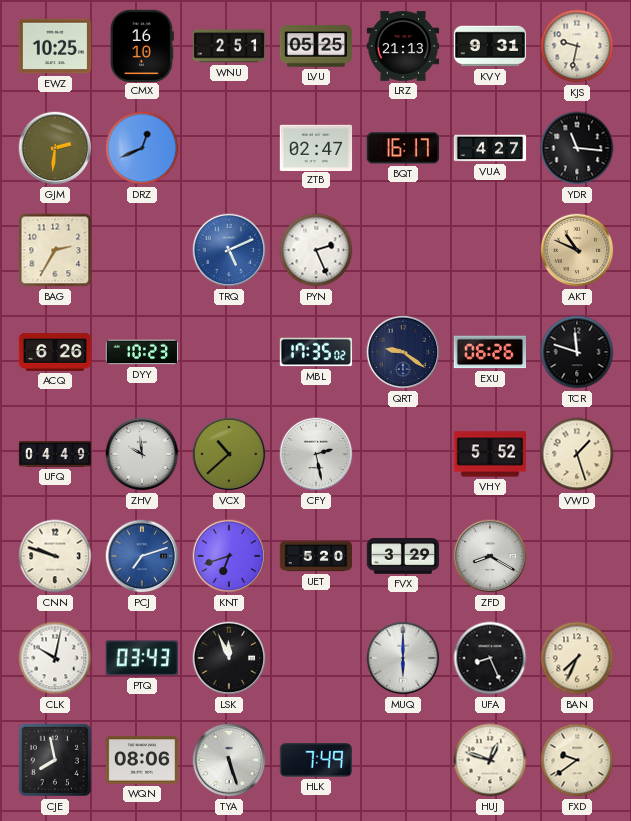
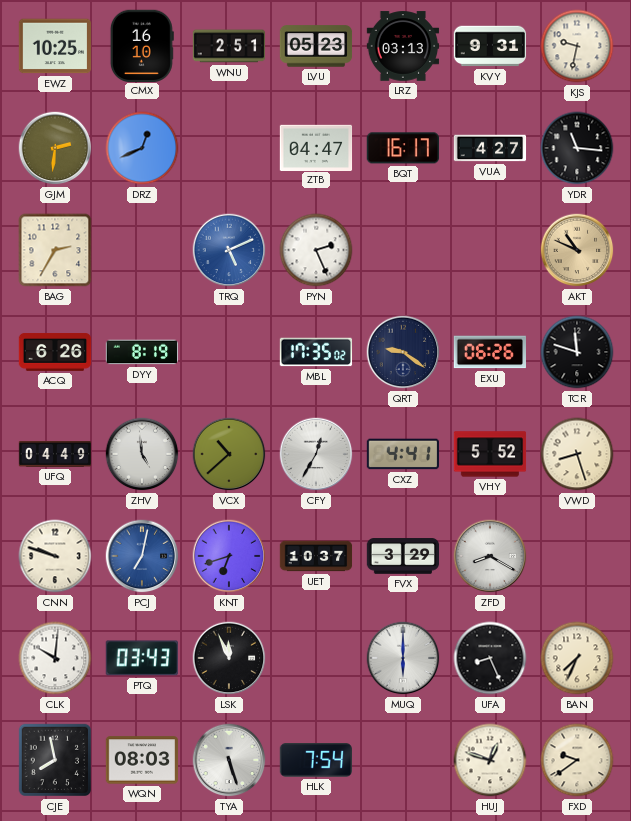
LVU: 05:25 -> 05:23
LRZ: 21:13 -> 03:13
ZTB: 02:47 -> 04:47
DYY: 10:23 -> 8:19
ZHV: 9:59 -> 4:59
CFY: 2:28 -> 12:35
CXZ: none -> 4:41
VWD: 1:27 -> 8:27
PCJ: 7:12 -> 7:02
UET: 5:20 -> 10:37
CLK: 10:02 -> 10:01
WQN: 08:06 -> 08:03
HLK: 7:49 -> 7:54
